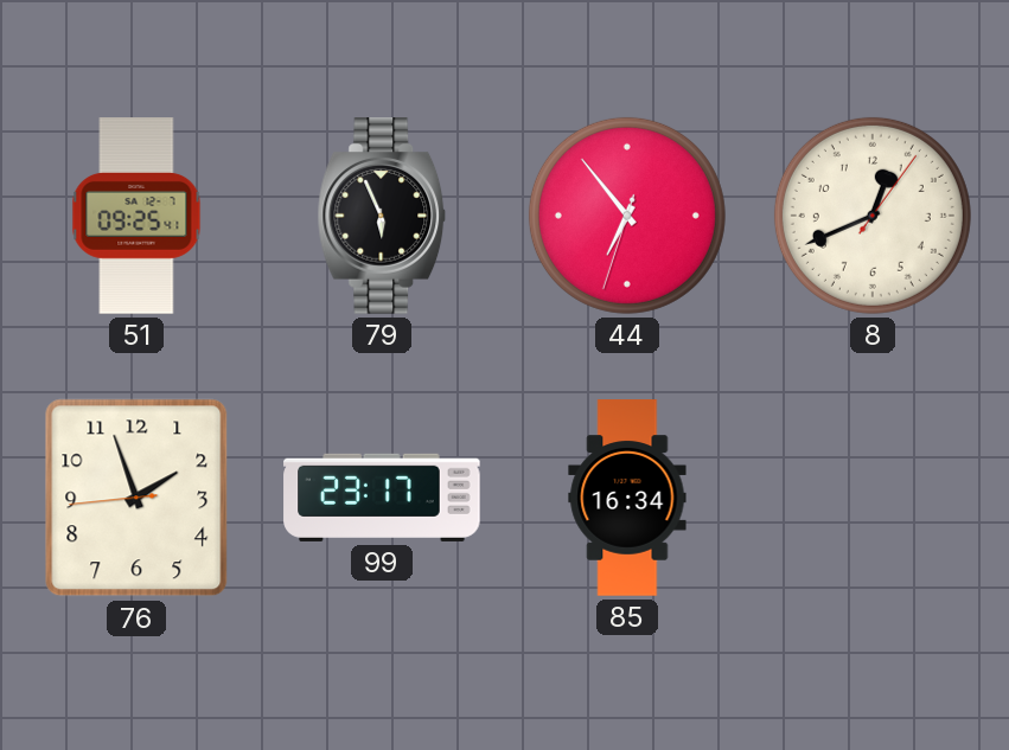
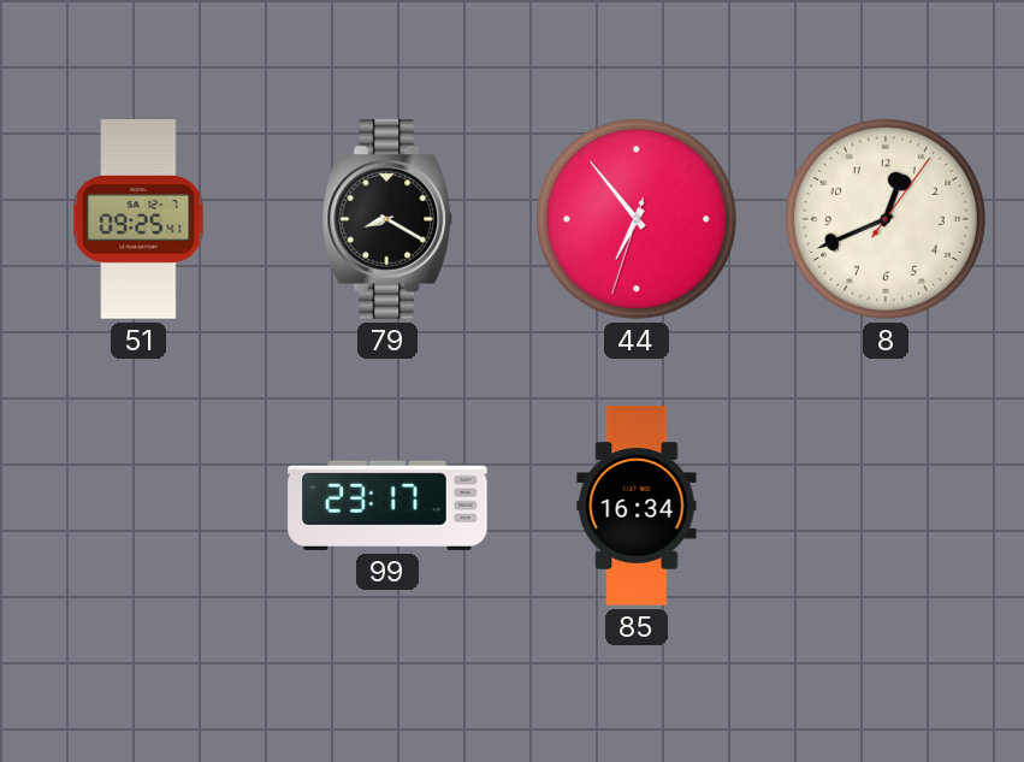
79: 5:56 -> 8:20
76: 1:56 -> none
